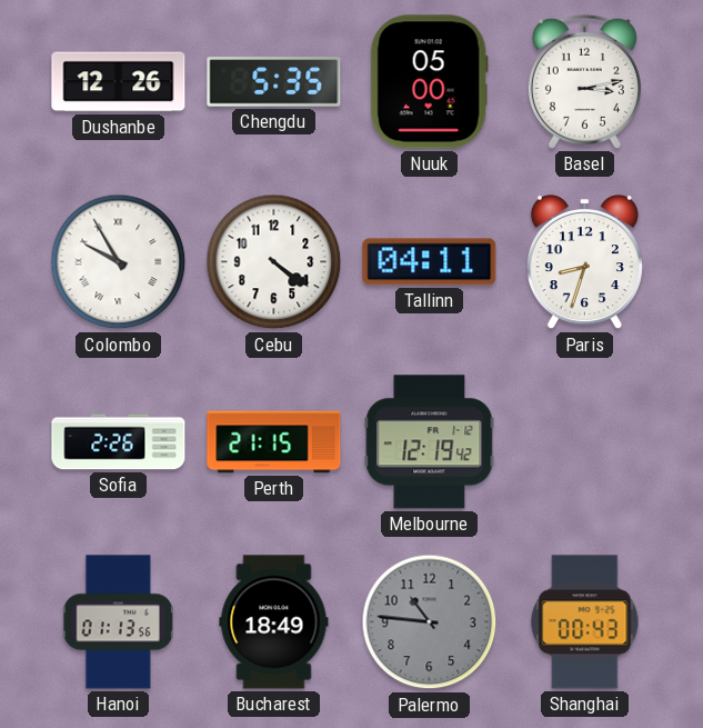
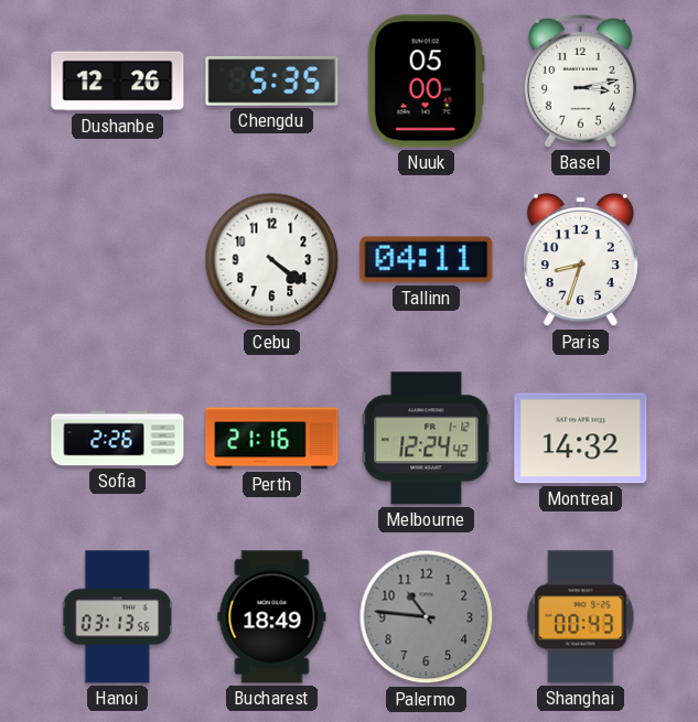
Colombo: 9:55 -> none
Perth: 21:15 -> 21:16
Melbourne: 12:19 -> 12:24
Montreal: none -> 14:32
Hanoi: 01:13 -> 03:13
